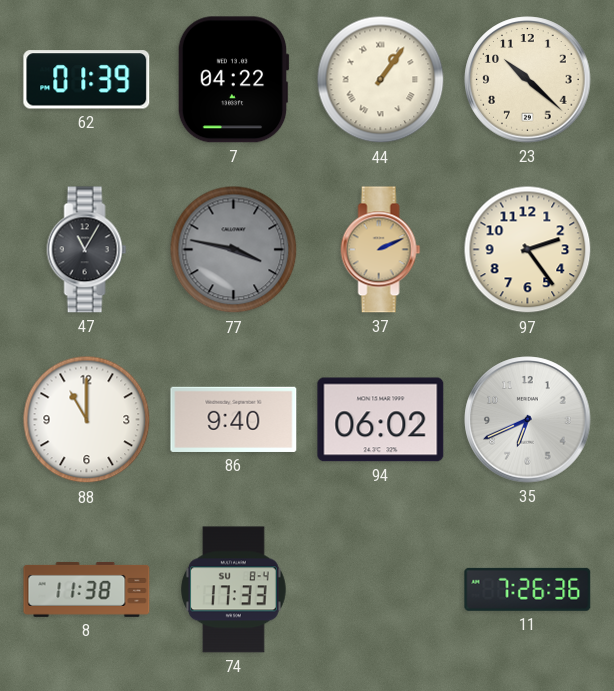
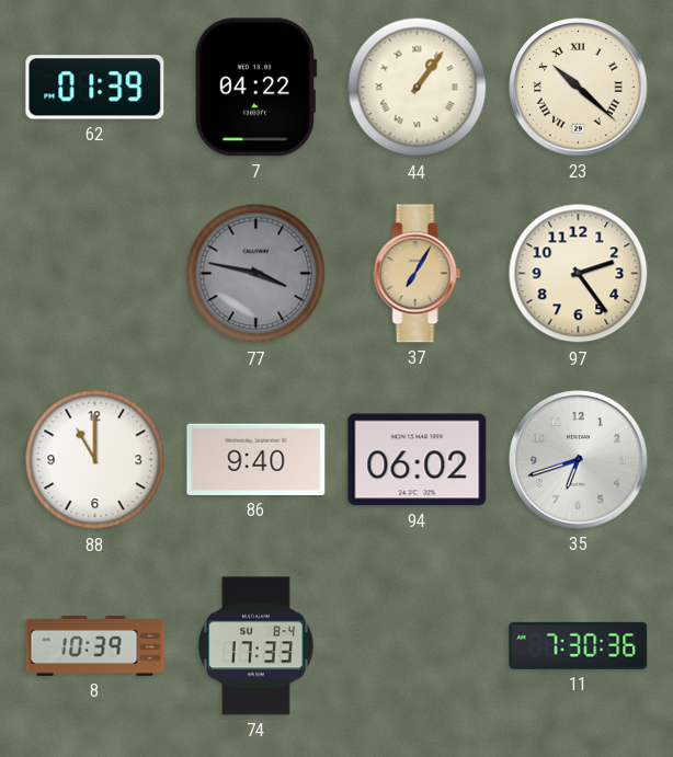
23 numerals: Arabic -> Roman
47: 11:05 -> none
37: 2:11 -> 7:05
35: 6:41 -> 6:42
8: 11:38 -> 10:39
11: 7:26 -> 7:30
